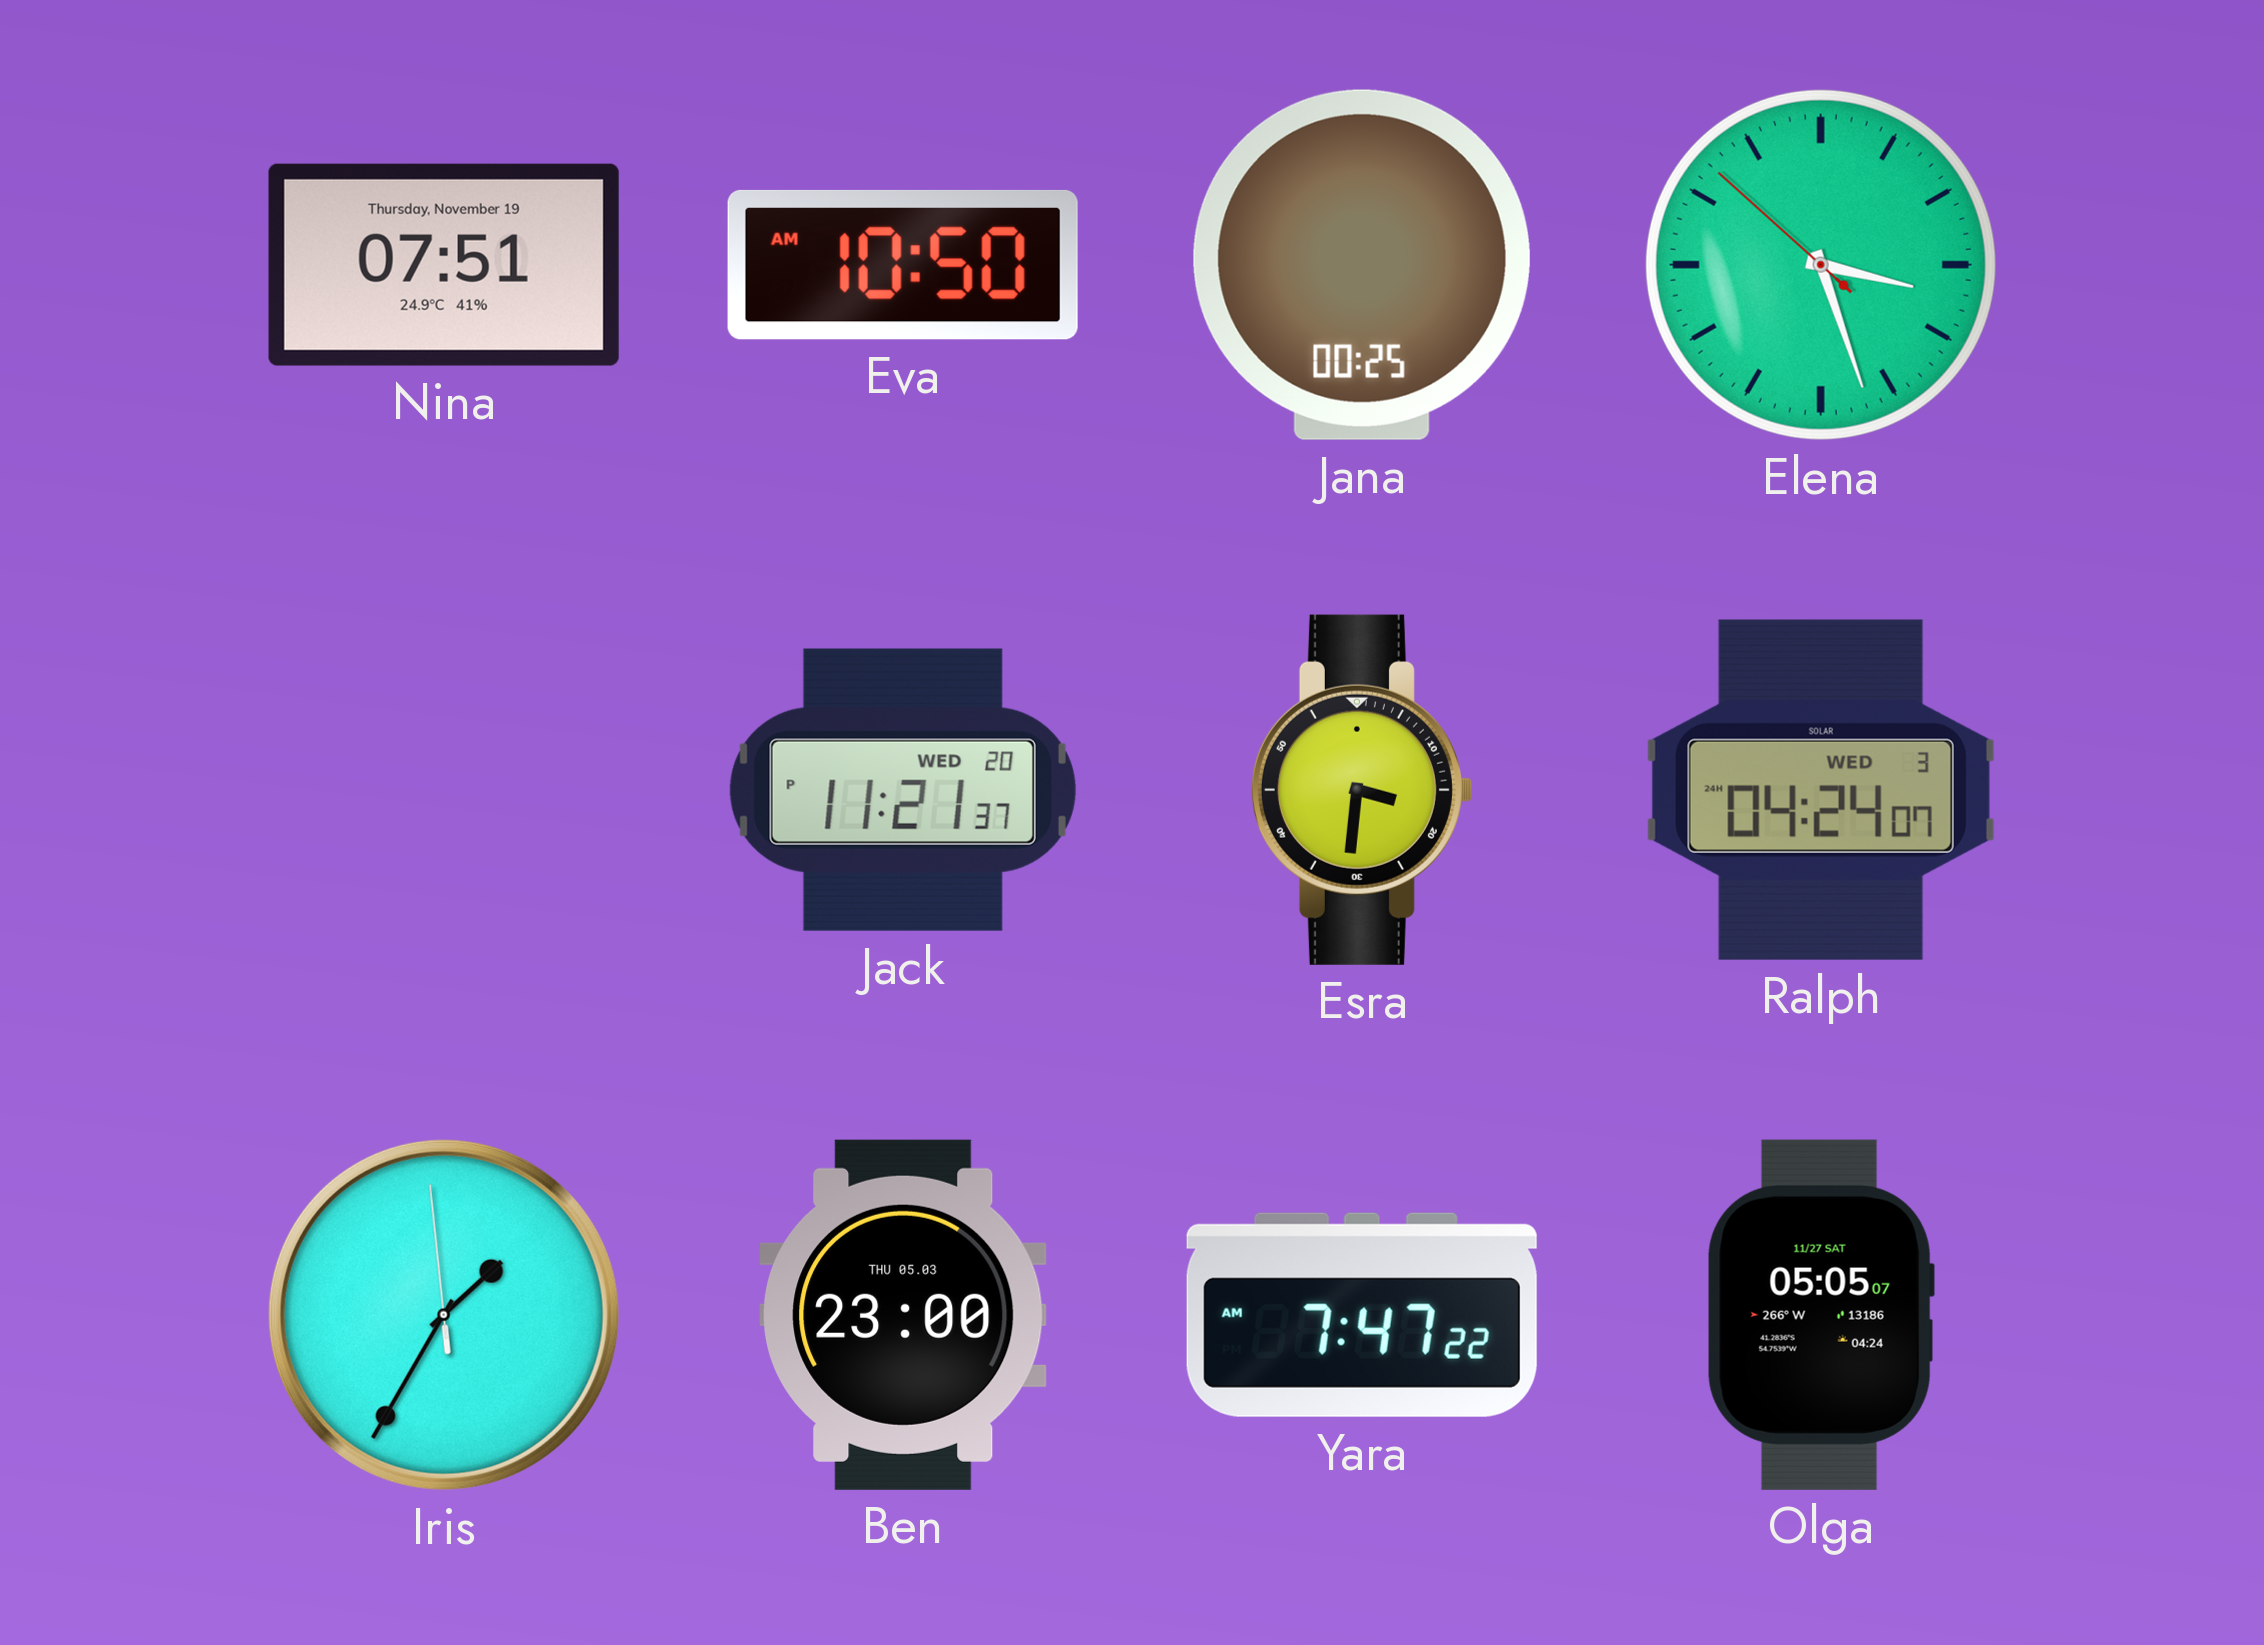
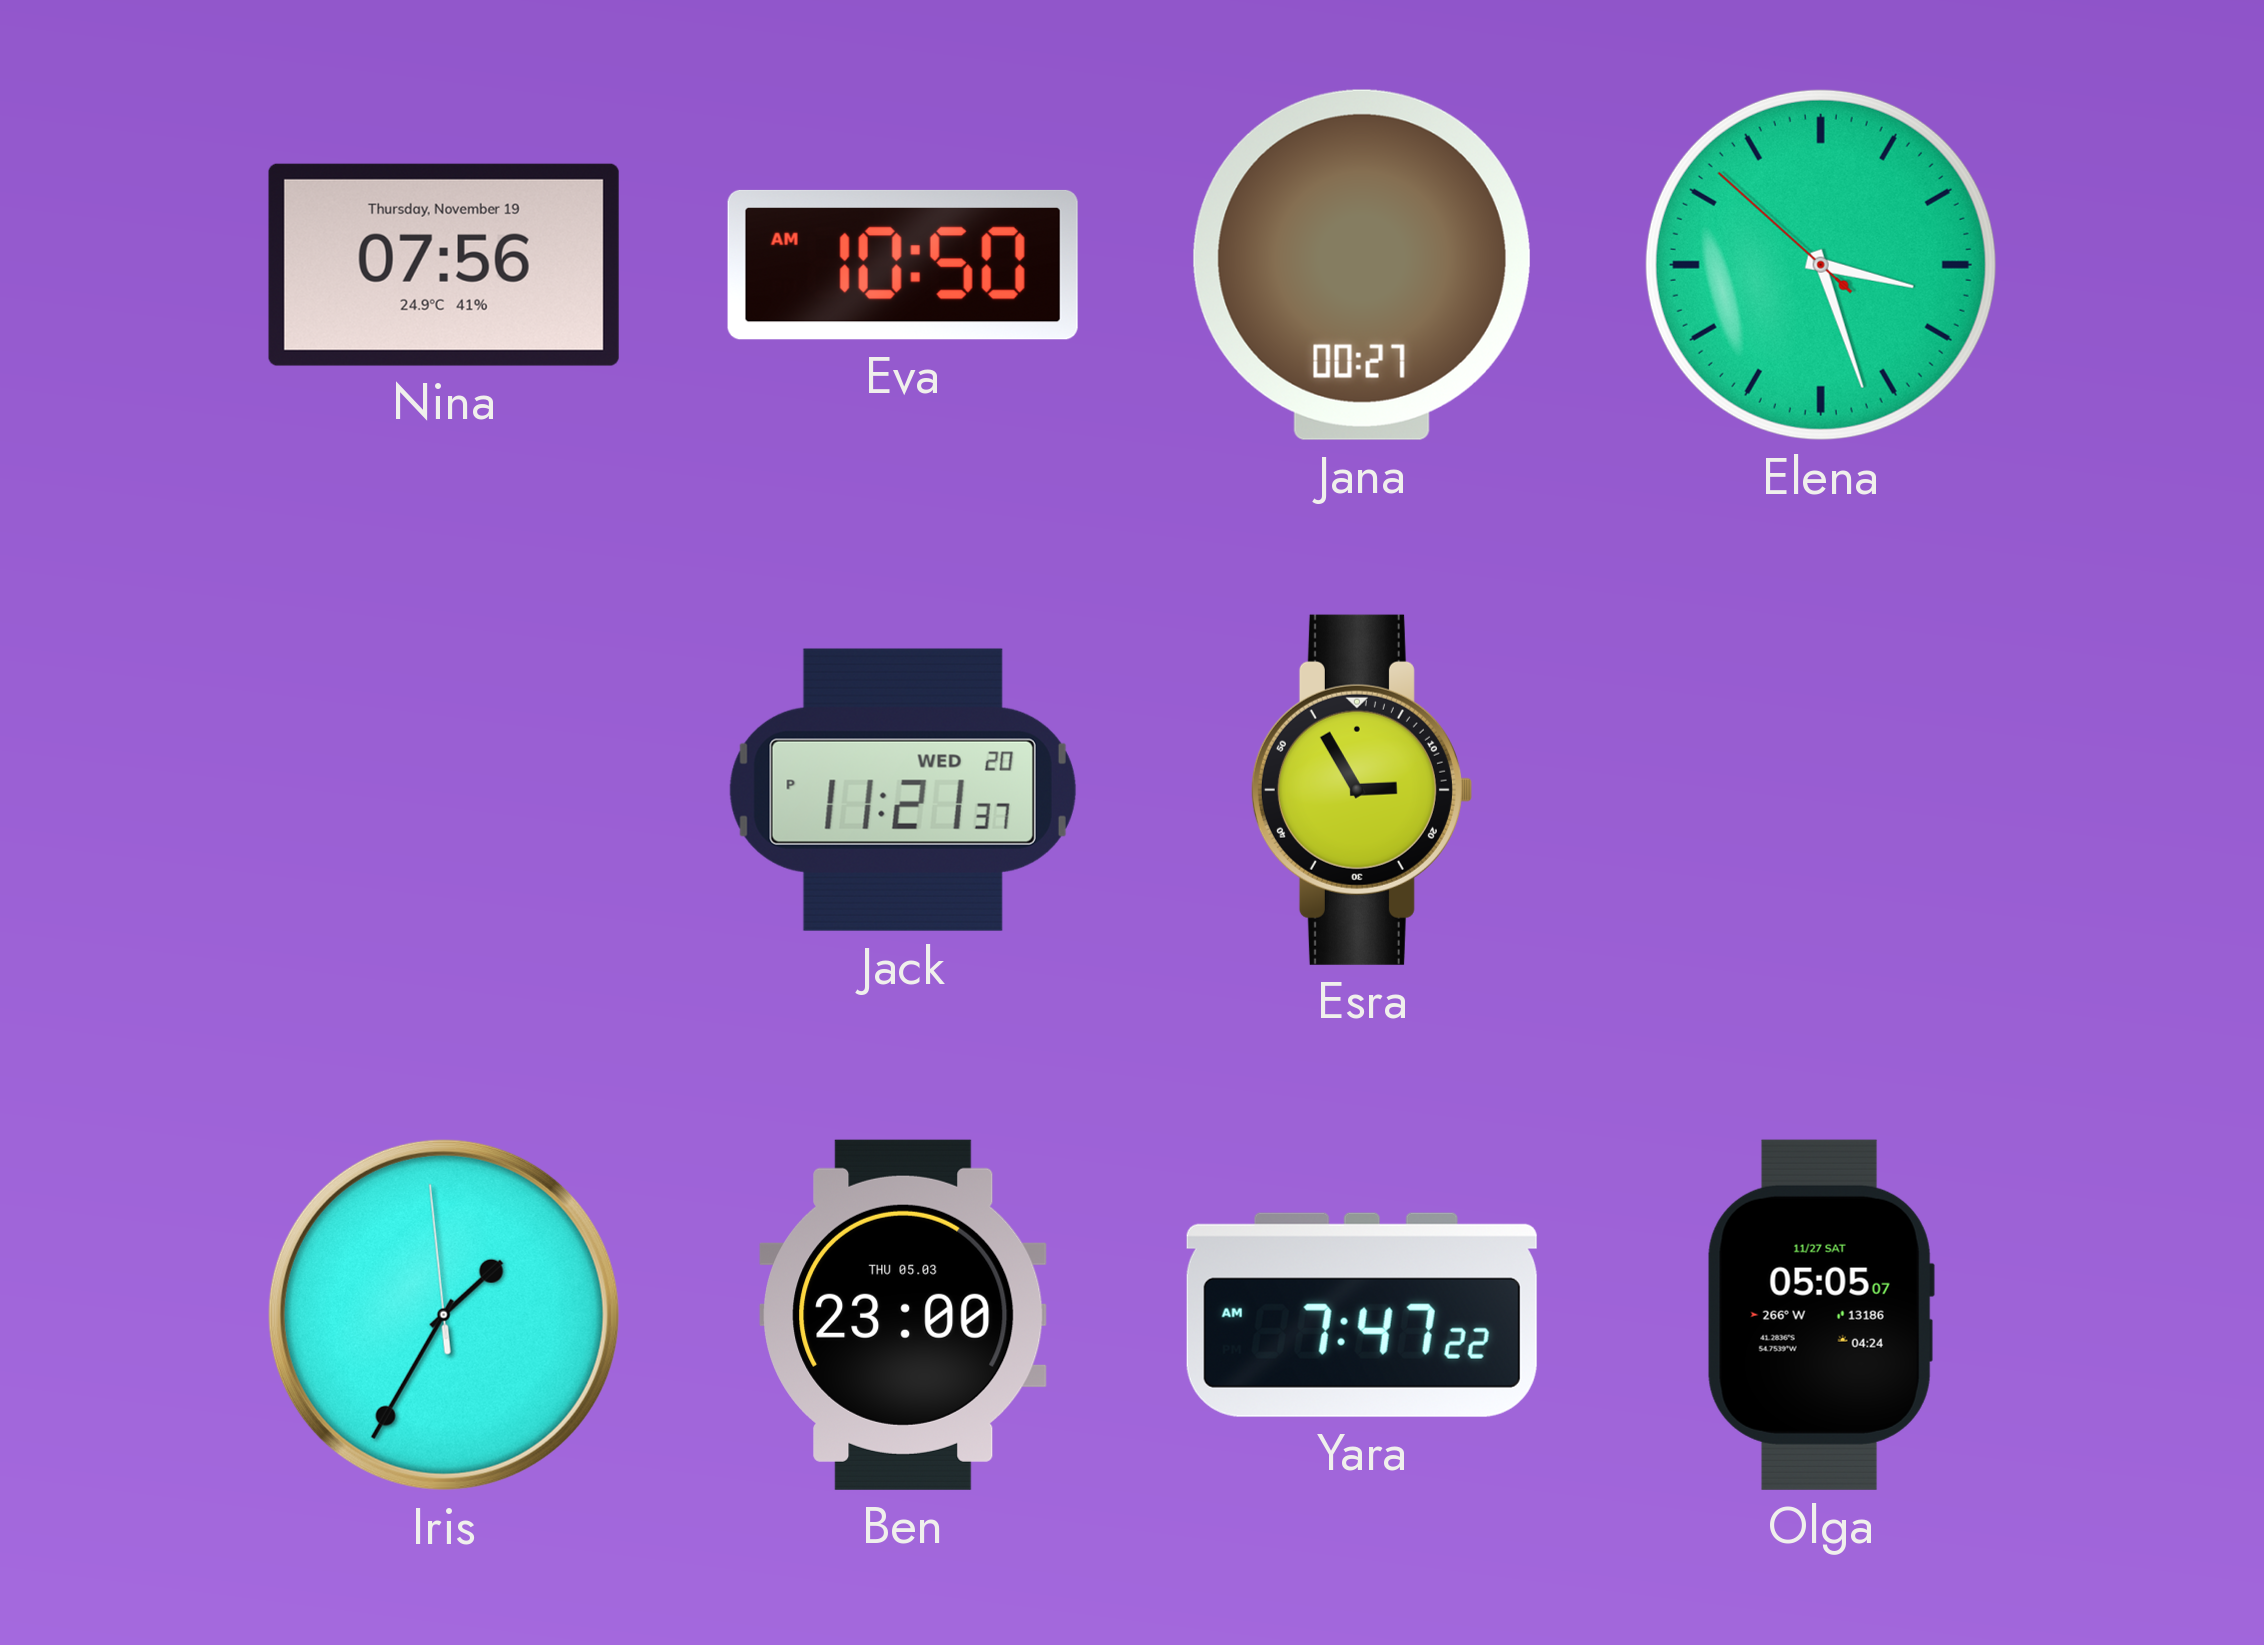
Nina: 07:51 -> 07:56
Jana: 00:25 -> 00:27
Esra: 3:31 -> 2:55
Ralph: 04:24 -> none
